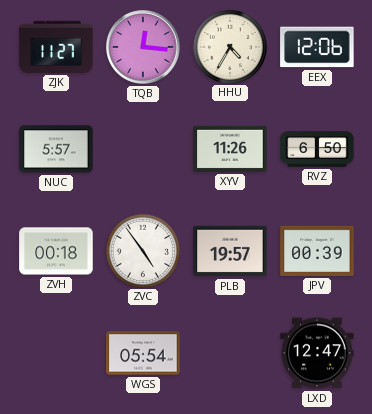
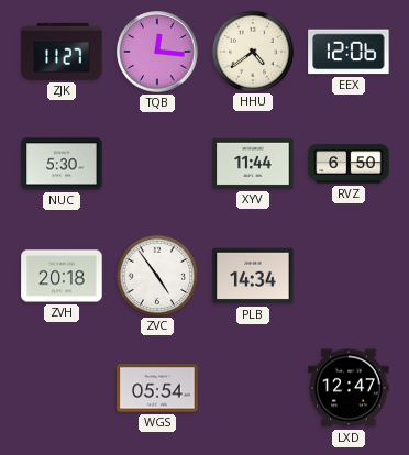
HHU: 4:35 -> 4:39
NUC: 5:57 -> 5:30
XYV: 11:26 -> 11:44
ZVH: 00:18 -> 20:18
PLB: 19:57 -> 14:34
JPV: 00:39 -> none
